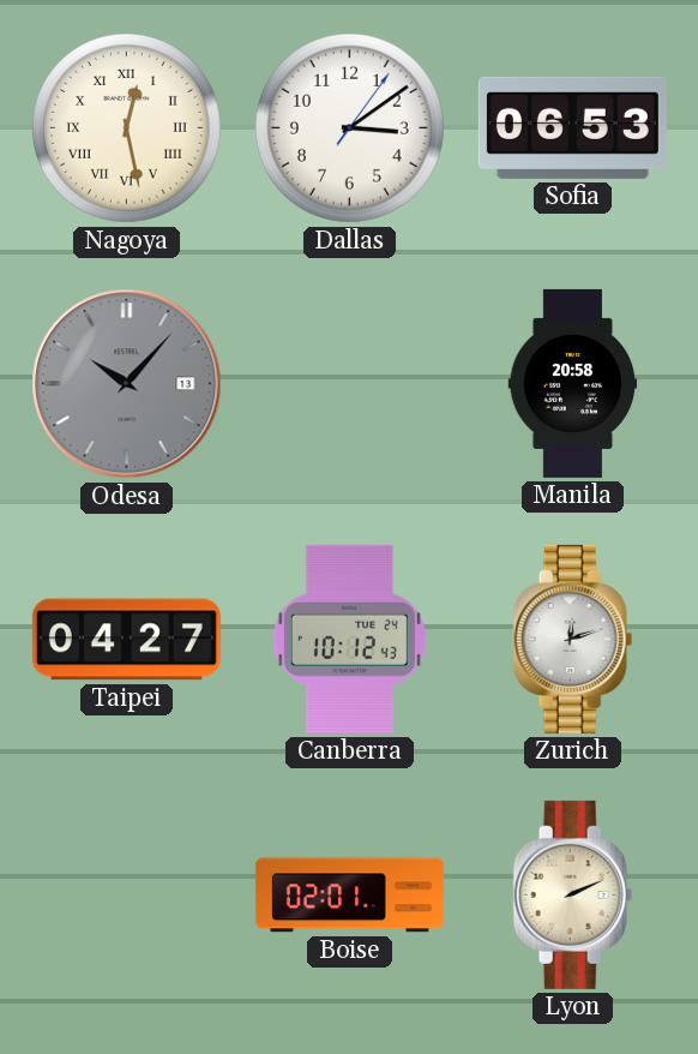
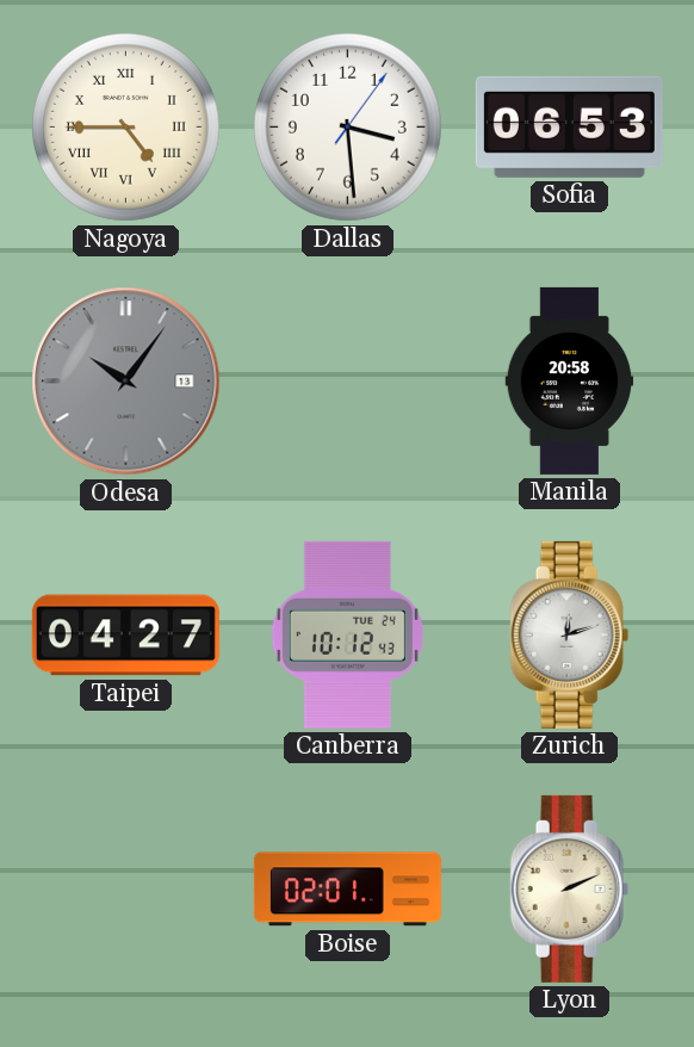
Nagoya: 12:28 -> 4:45
Dallas: 3:09 -> 3:29
Odesa: 10:07 -> 10:06
